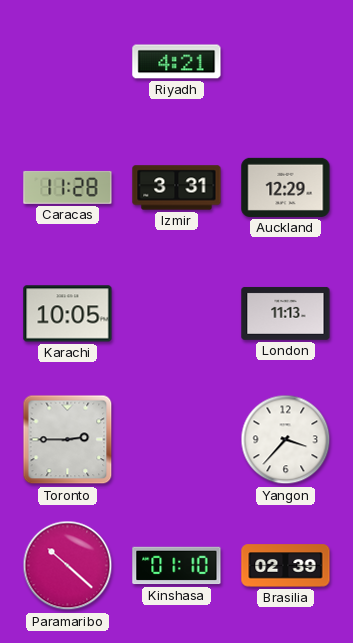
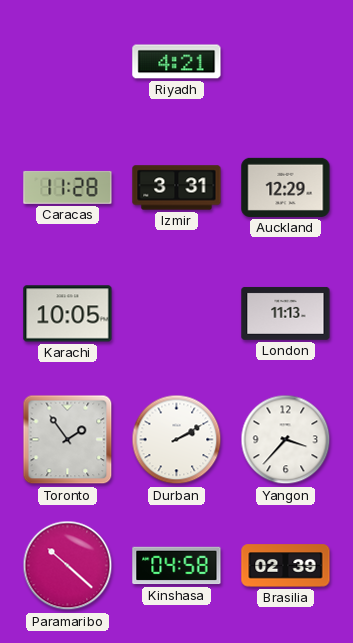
Toronto: 2:45 -> 1:54
Durban: none -> 2:10
Kinshasa: 01:10 -> 04:58
